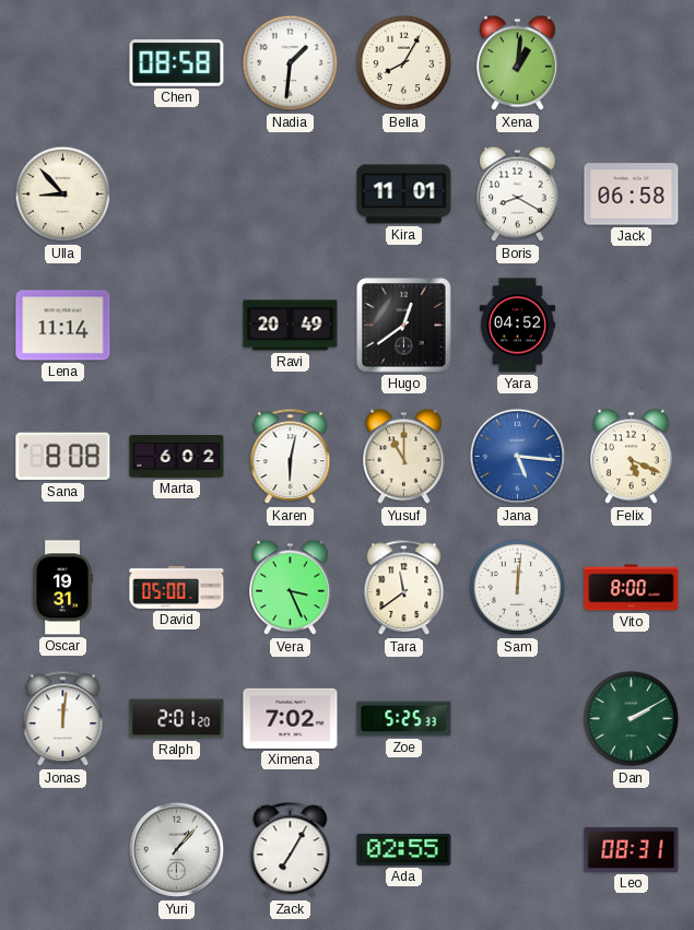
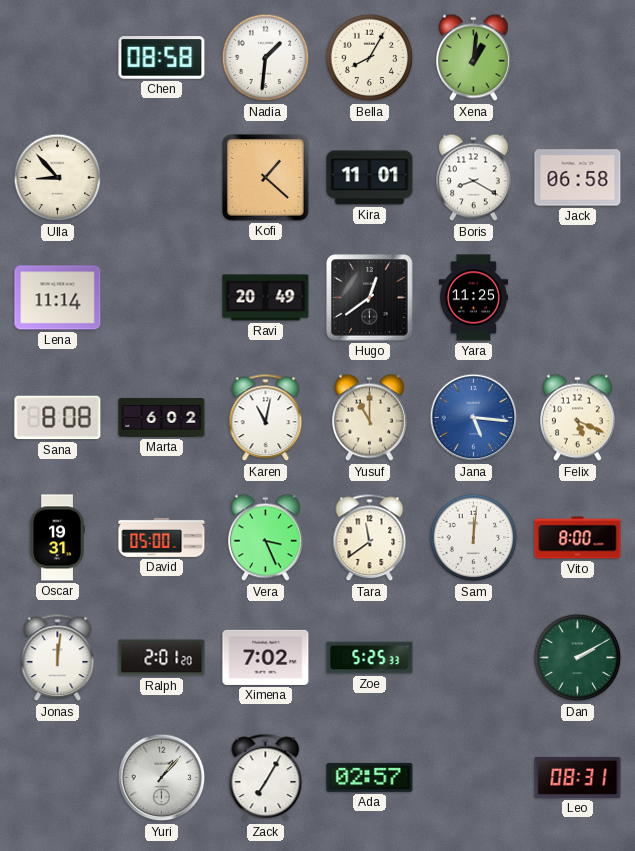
Kofi: none -> 1:22
Yara: 04:52 -> 11:25
Karen: 6:02 -> 11:02
Ada: 02:55 -> 02:57
